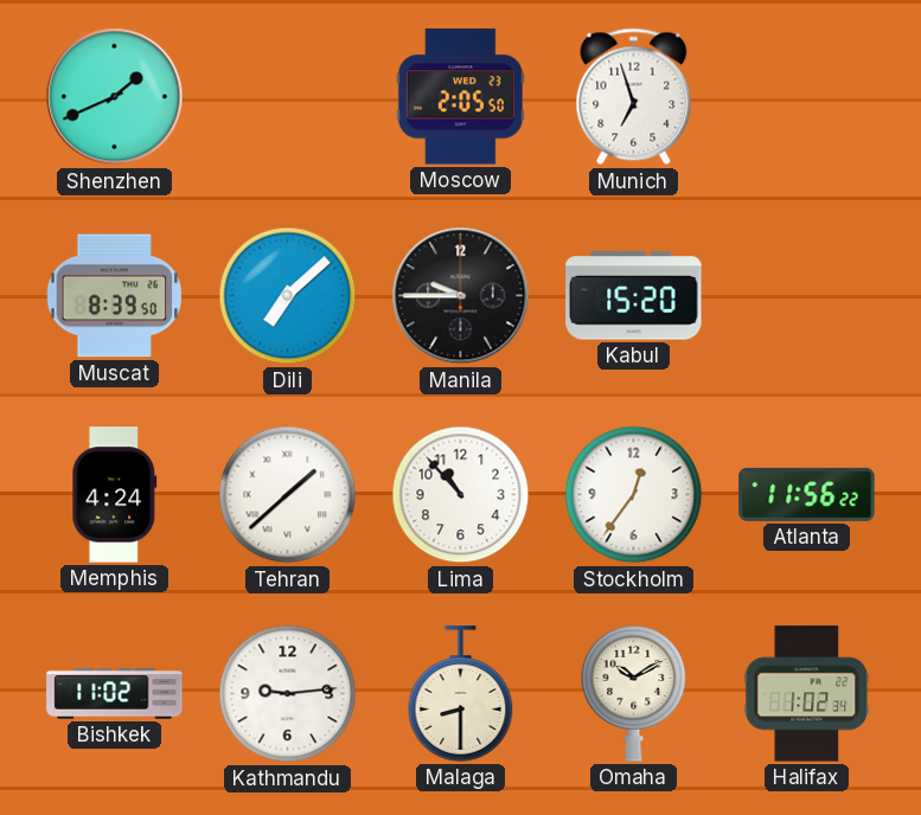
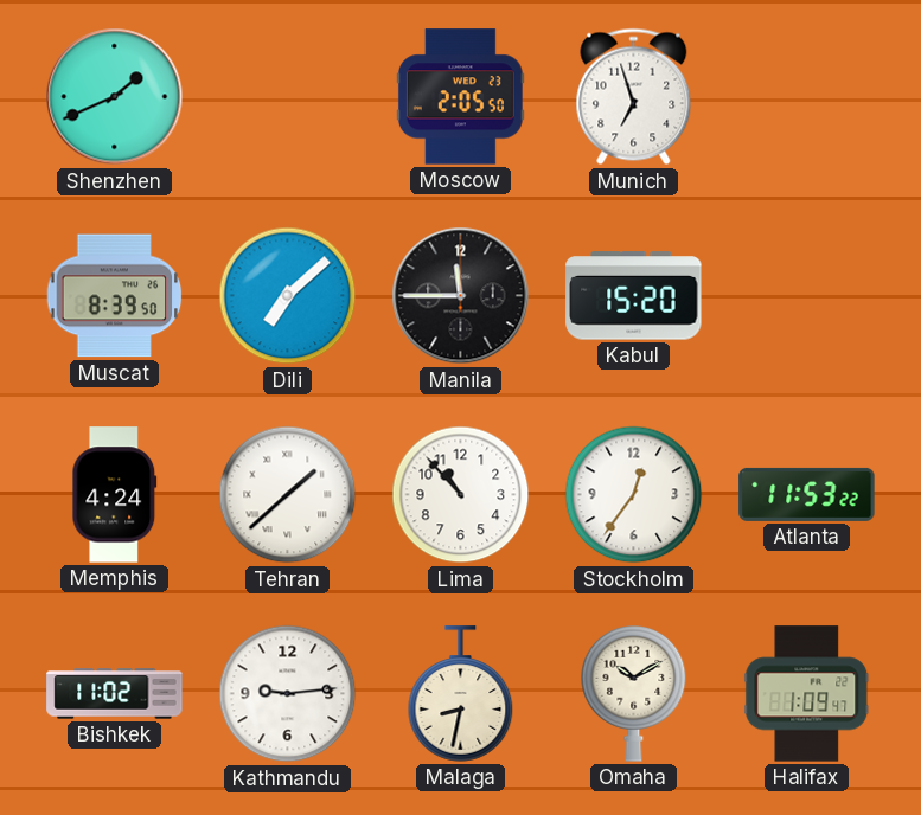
Manila: 9:45 -> 11:45
Atlanta: 11:56 -> 11:53
Malaga: 8:30 -> 8:32
Halifax: 1:02 -> 1:09
